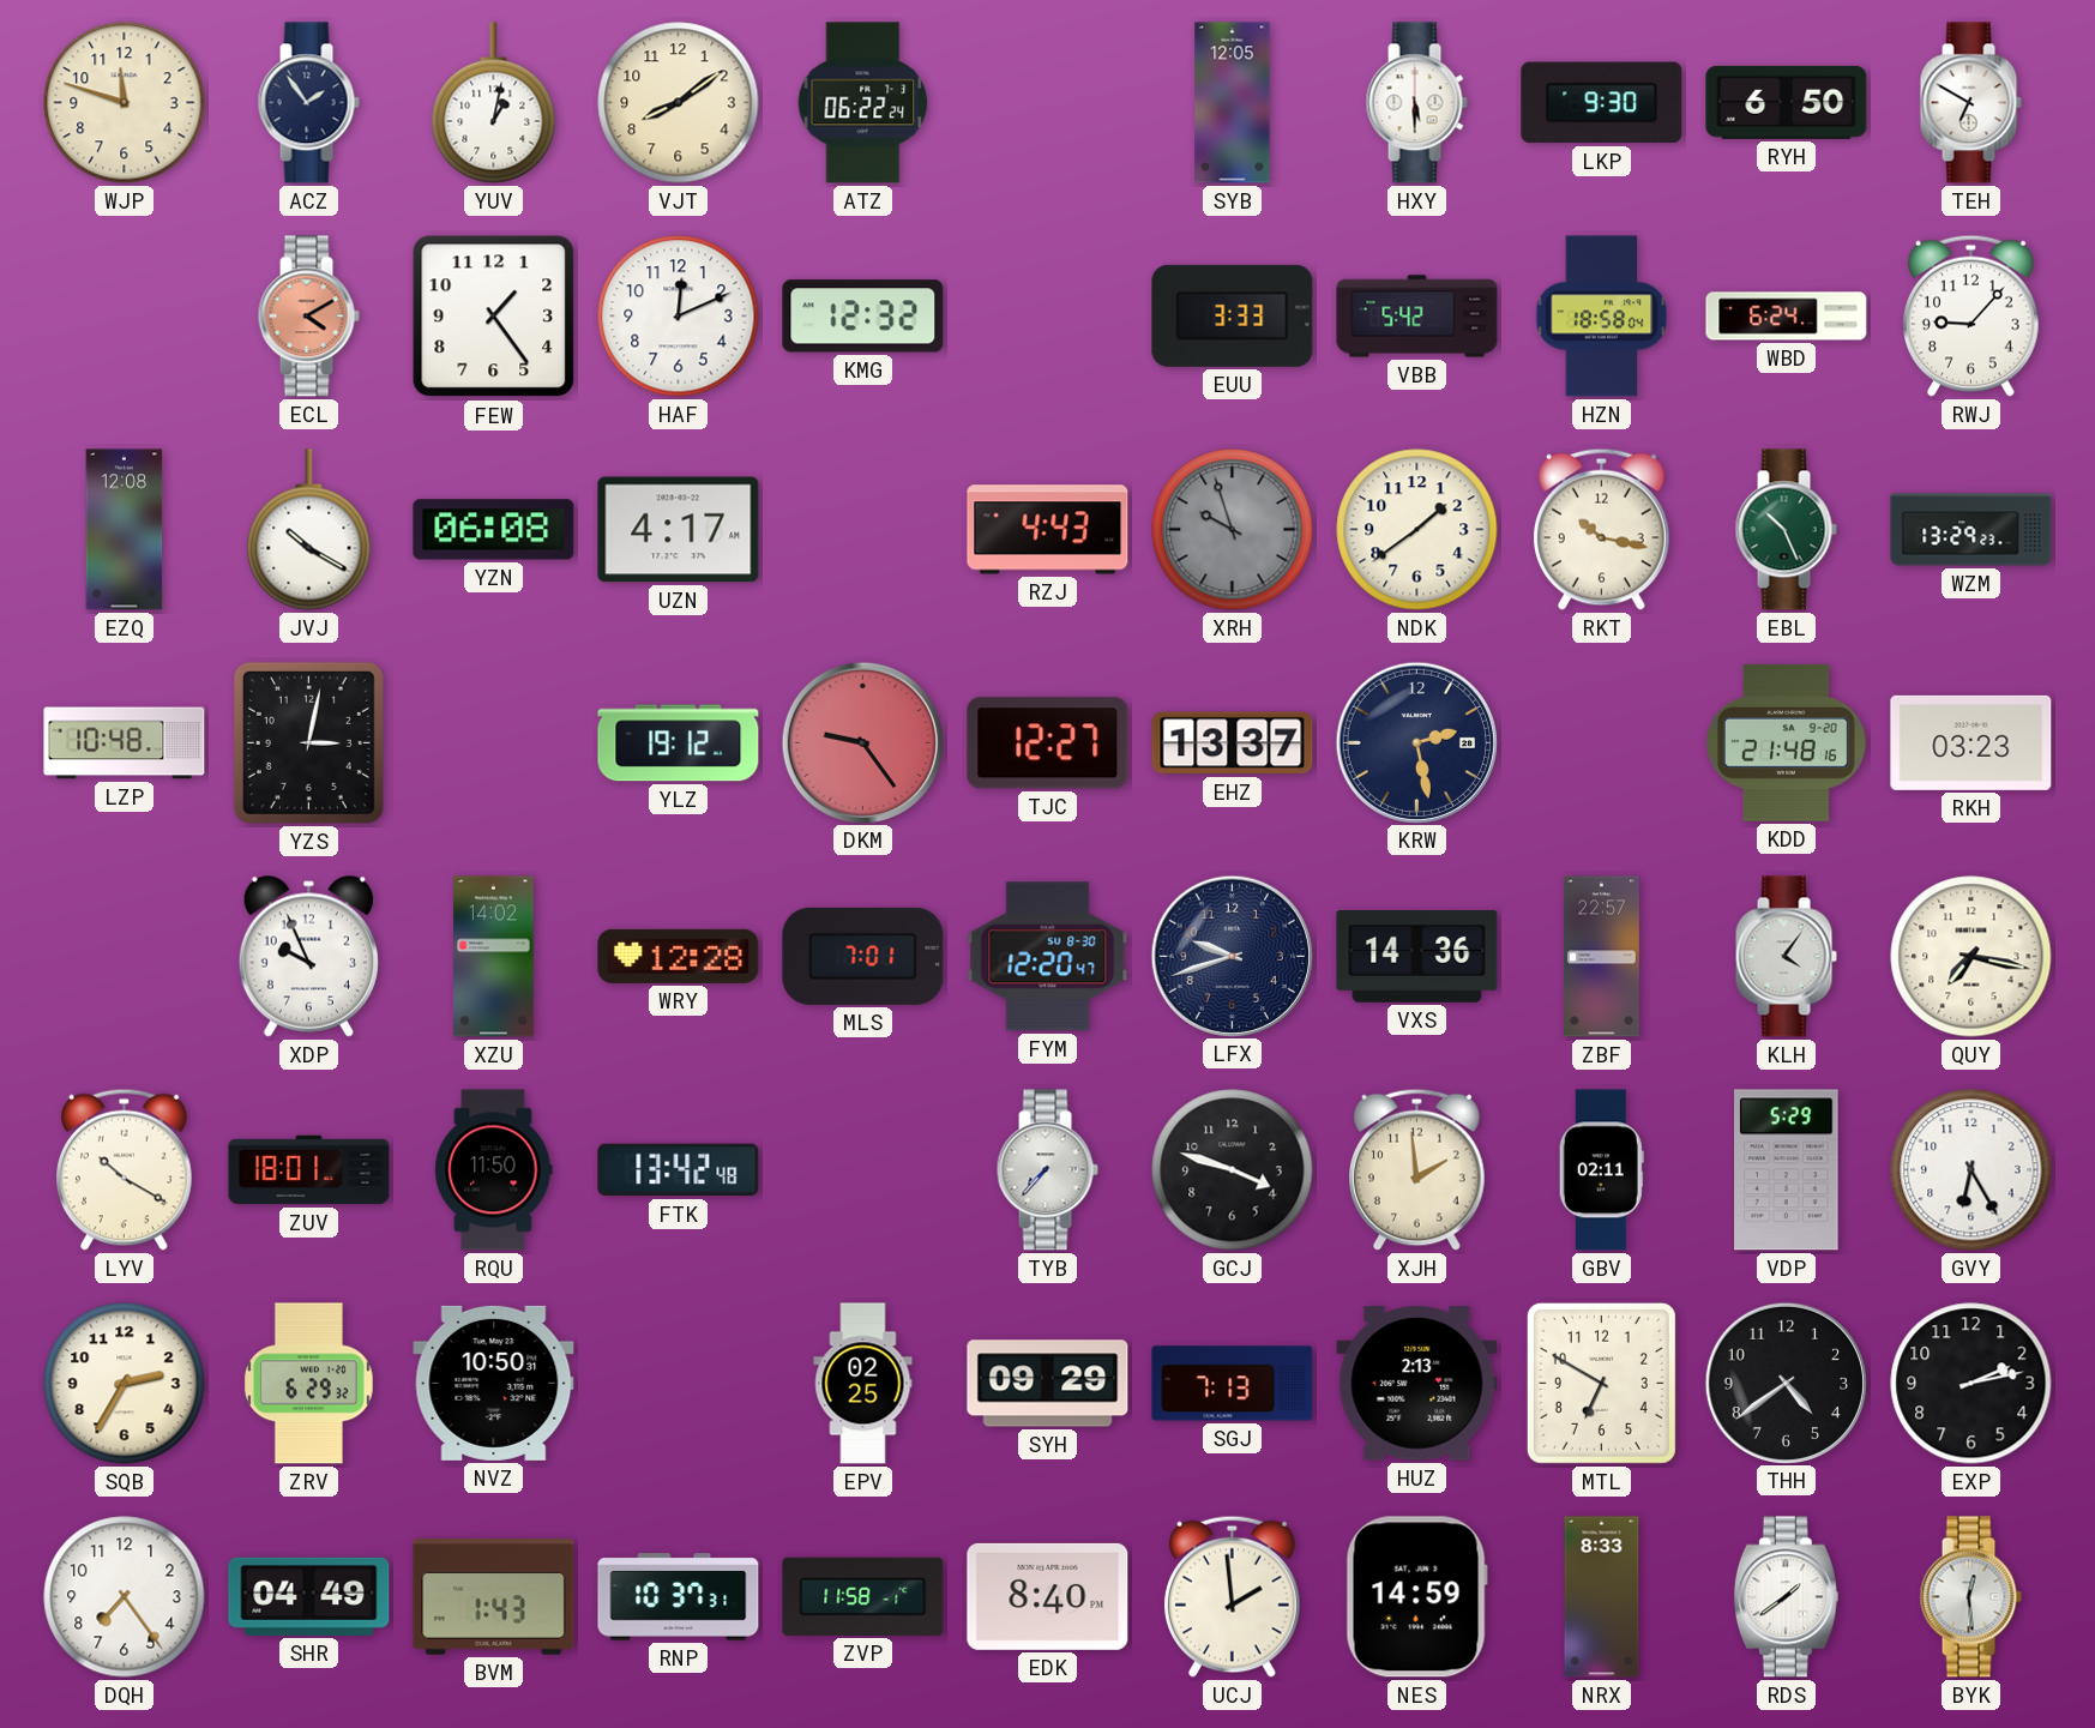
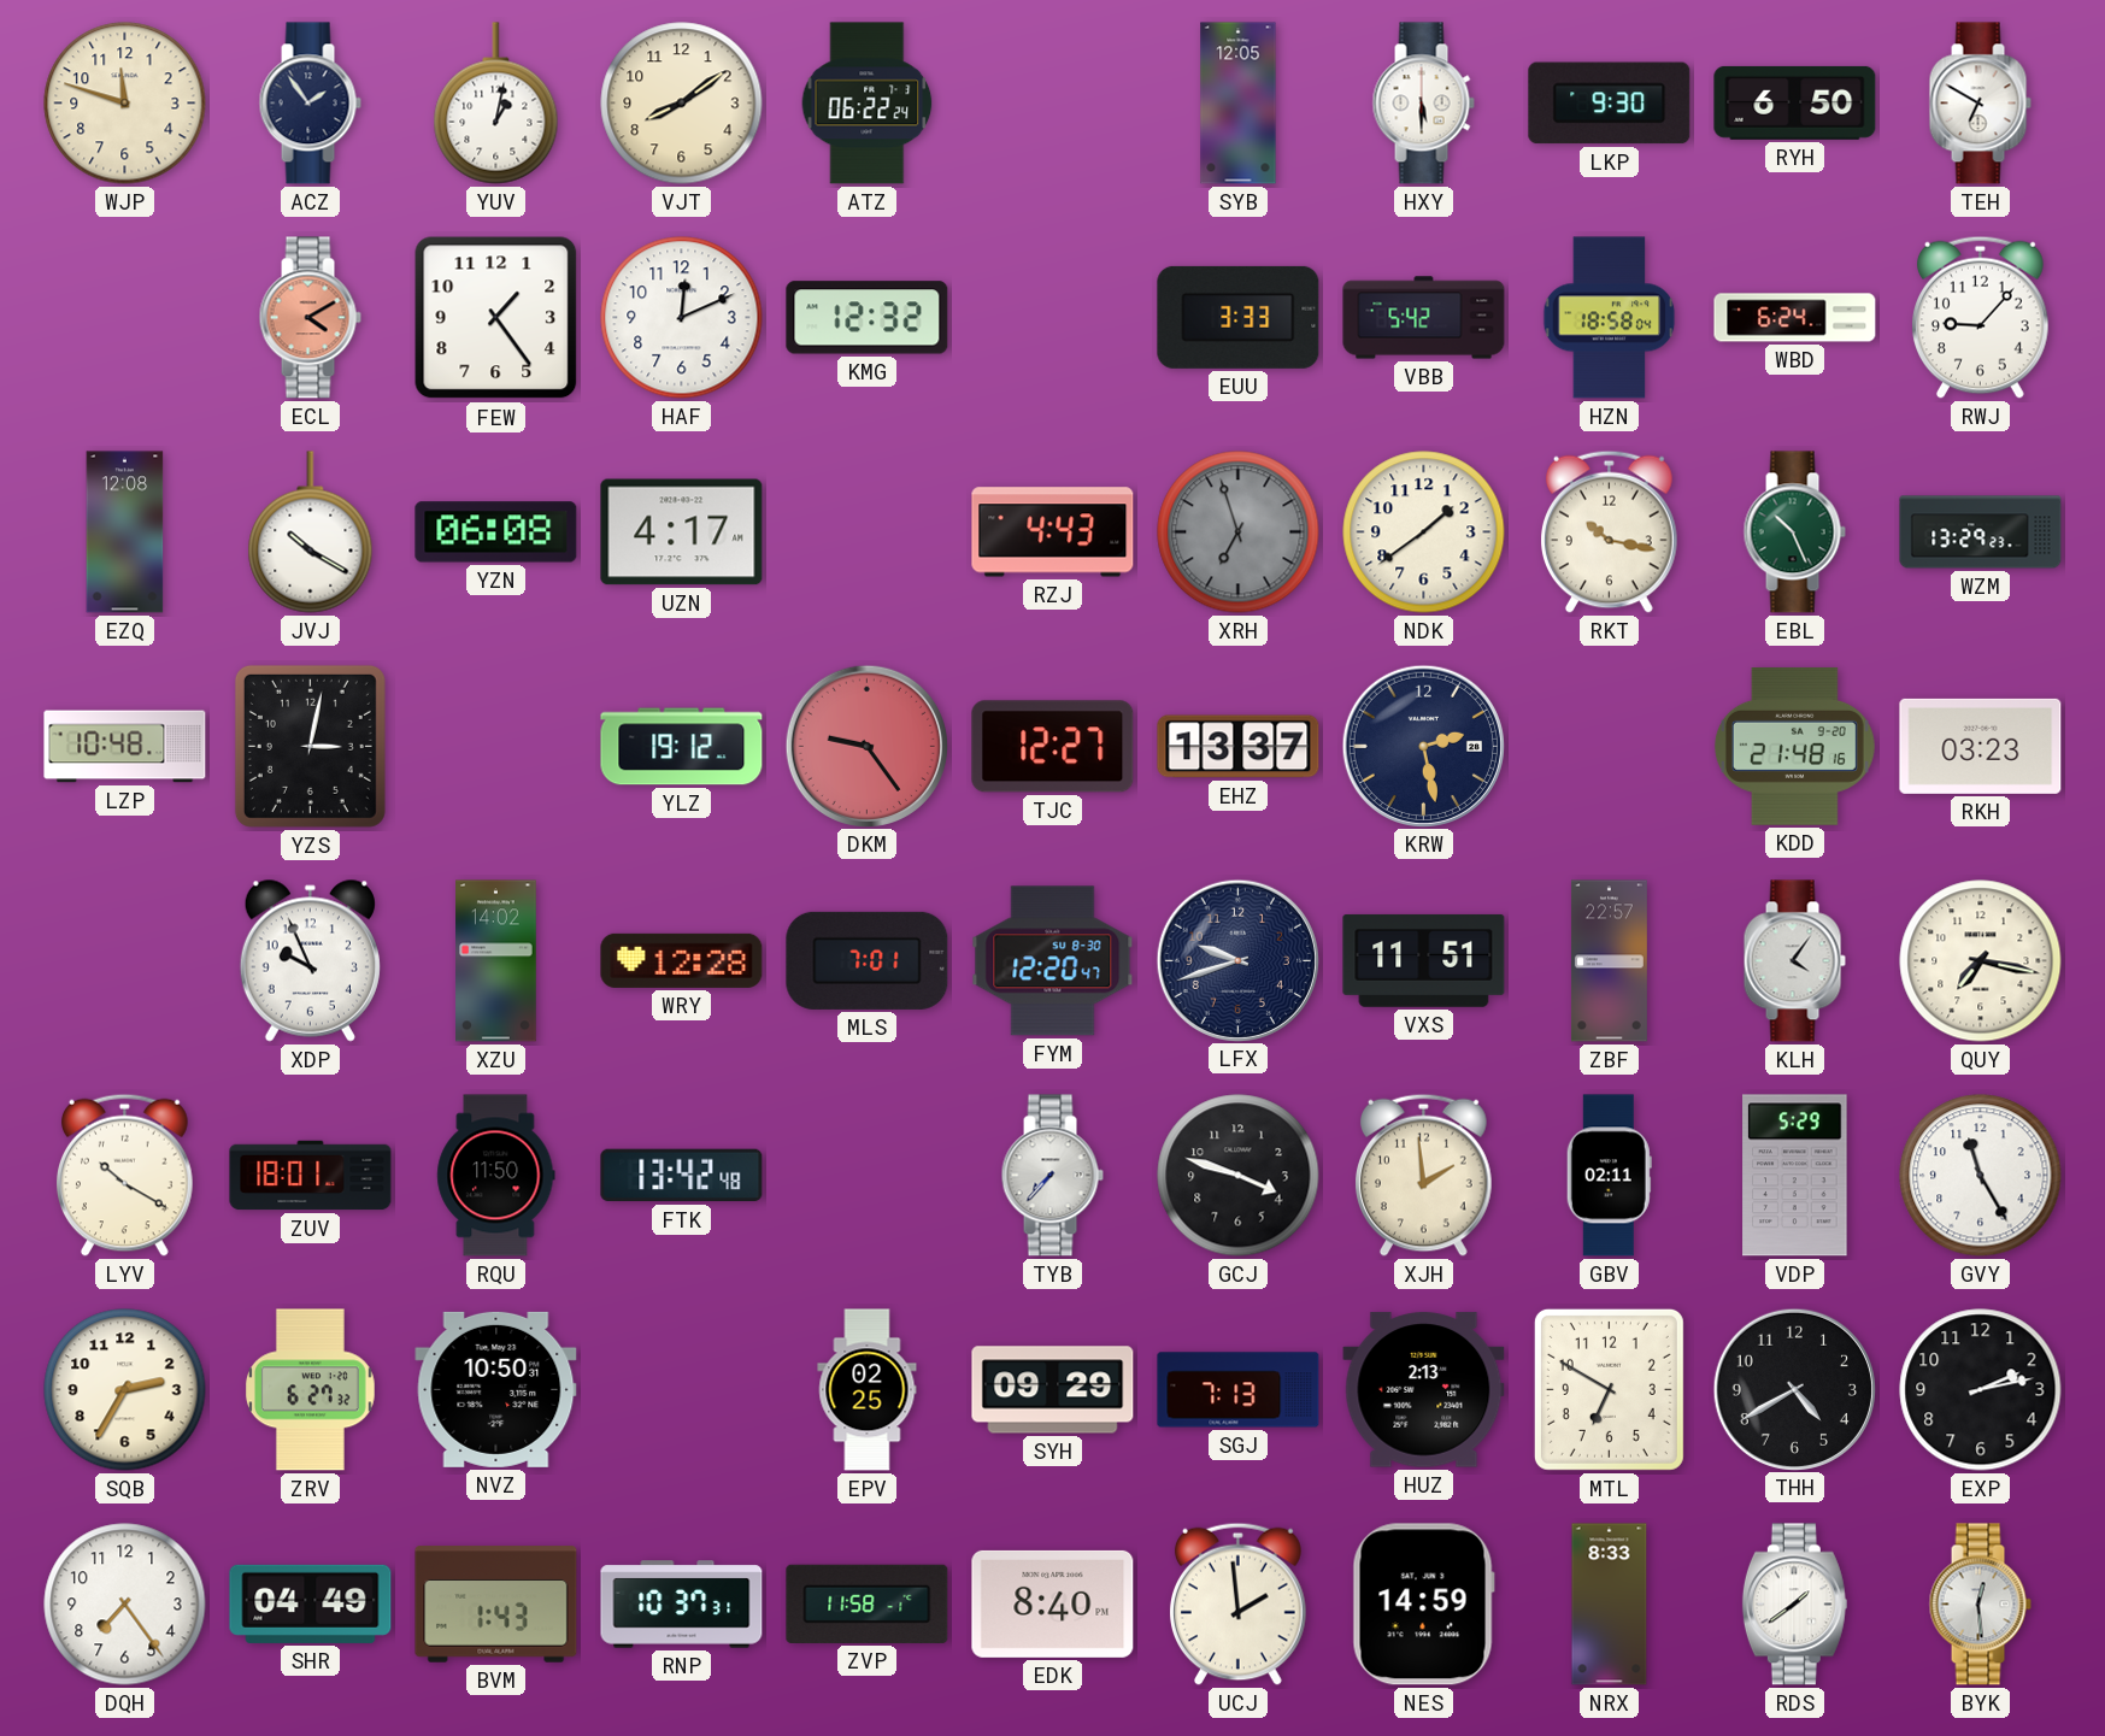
XRH: 9:57 -> 6:57
VXS: 14:36 -> 11:51
GVY: 6:25 -> 11:25
ZRV: 6:29 -> 6:27
THH: 4:39 -> 4:40
